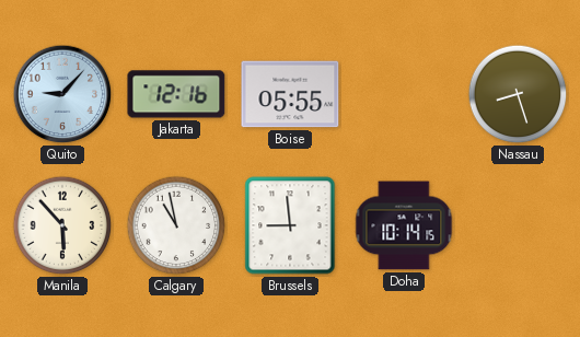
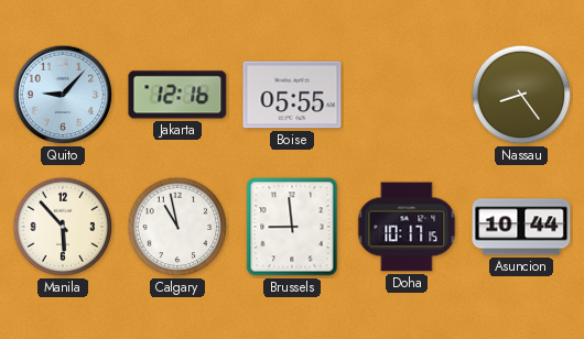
Nassau: 8:27 -> 8:24
Doha: 10:14 -> 10:17
Asuncion: none -> 10:44
